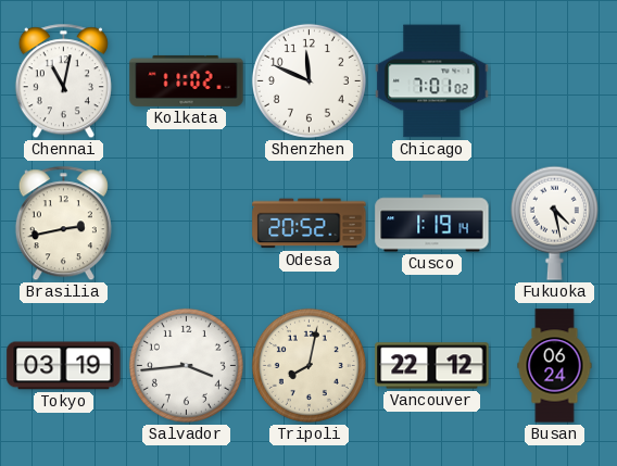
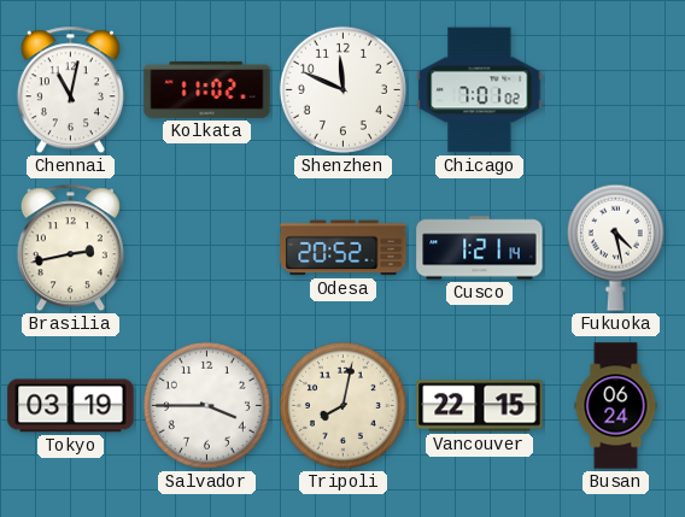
Cusco: 1:19 -> 1:21
Salvador: 3:44 -> 3:45
Vancouver: 22:12 -> 22:15
